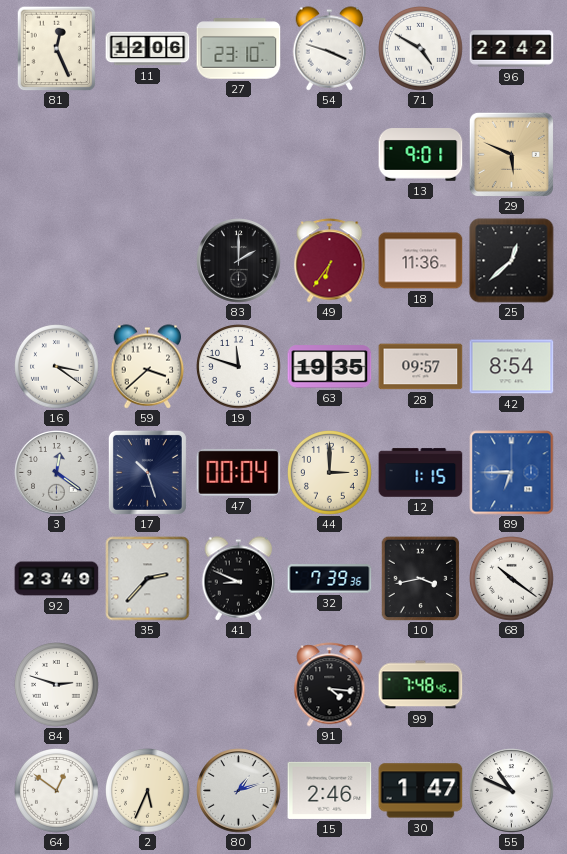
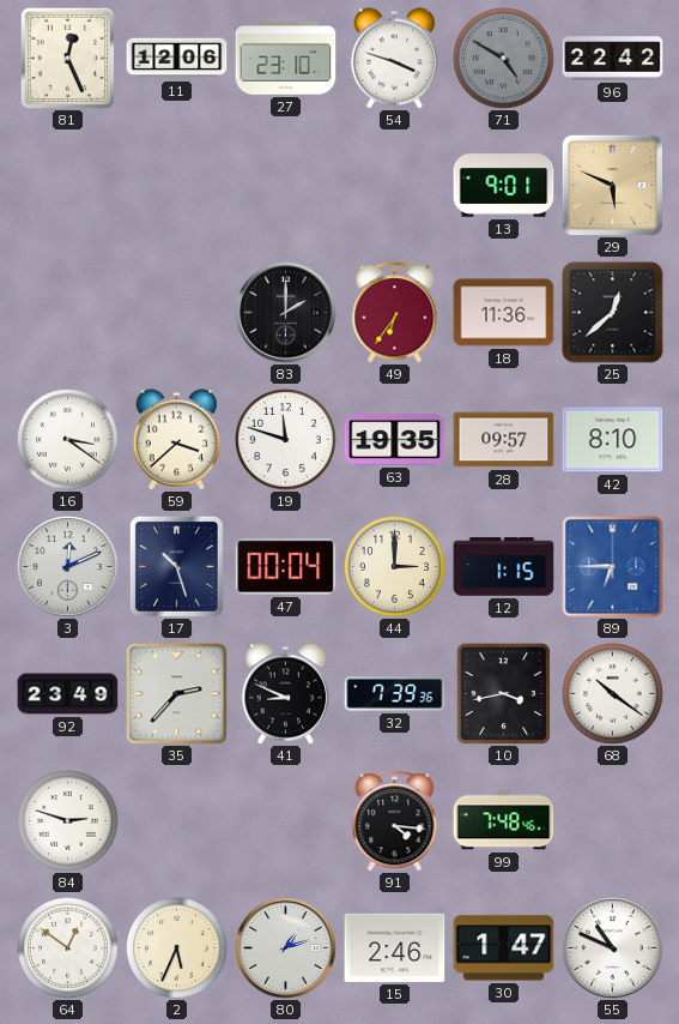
71 dial: white -> grey
42: 8:54 -> 8:10
3: 12:21 -> 12:11
